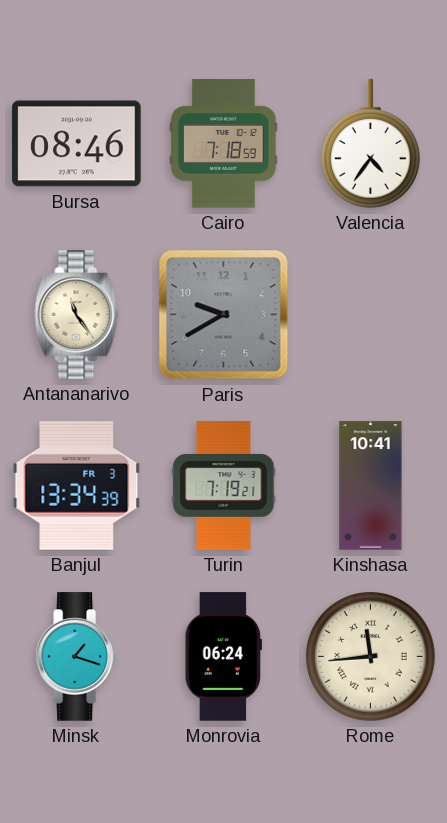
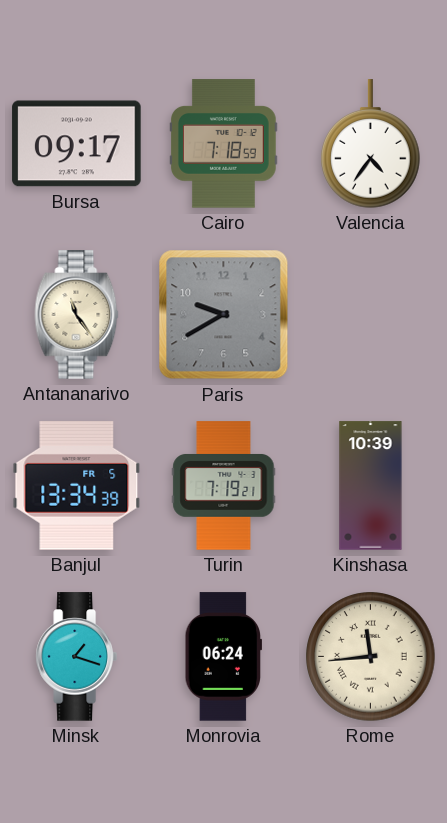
Bursa: 08:46 -> 09:17
Banjul date: FR 3 -> FR 5
Kinshasa: 10:41 -> 10:39
